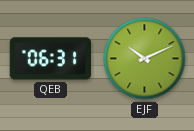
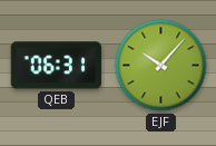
EJF: 10:11 -> 10:07
